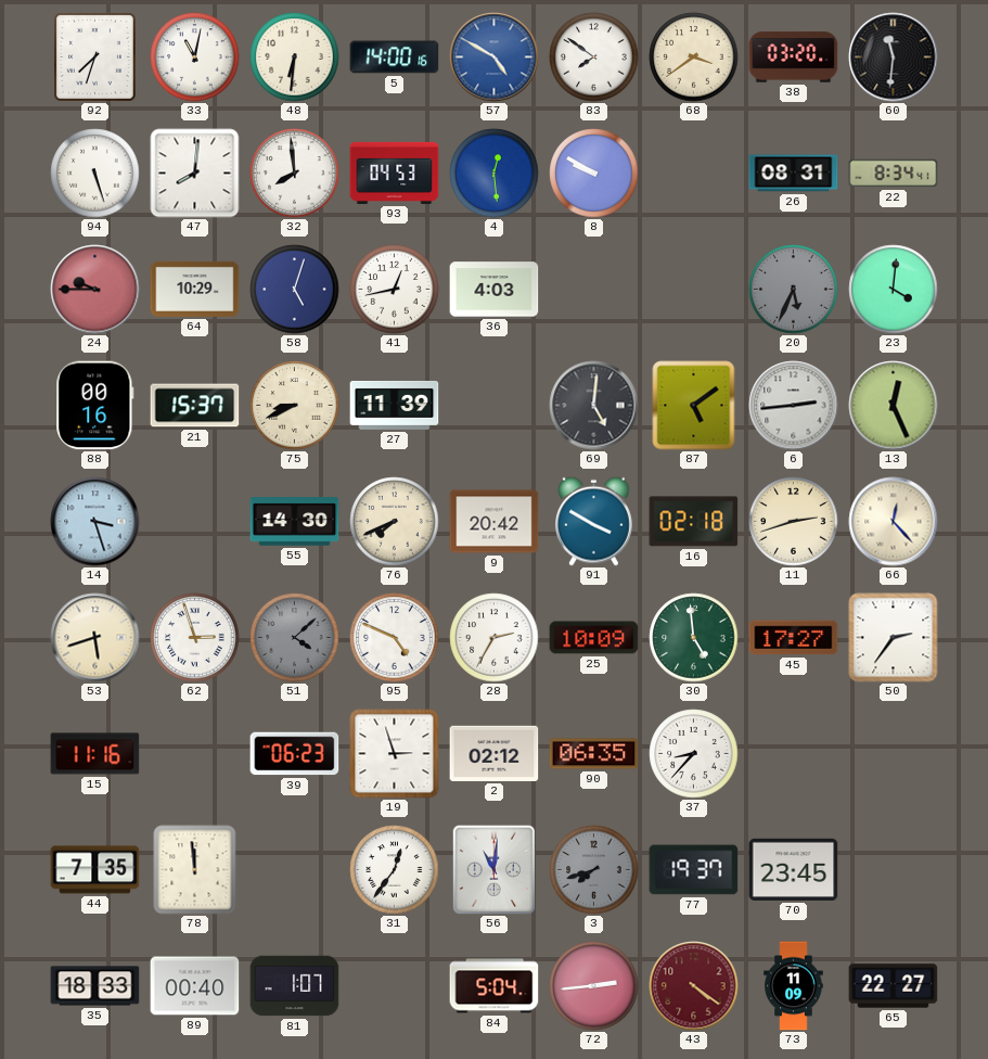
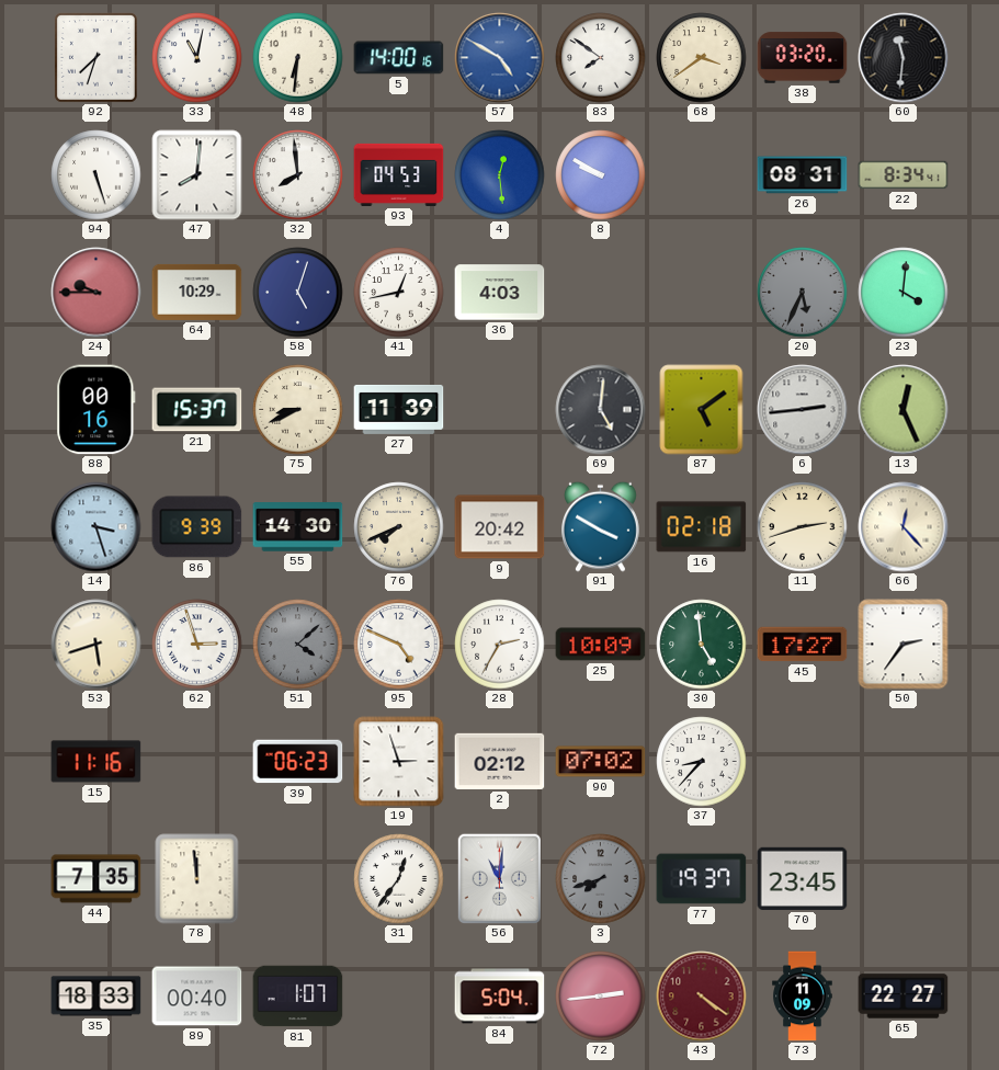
86: none -> 9:39
90: 06:35 -> 07:02
